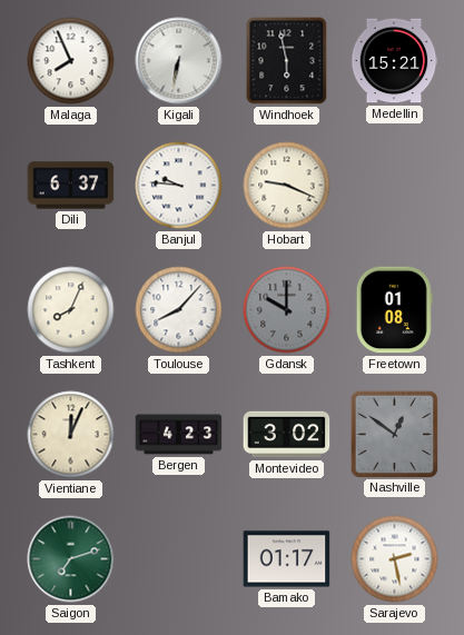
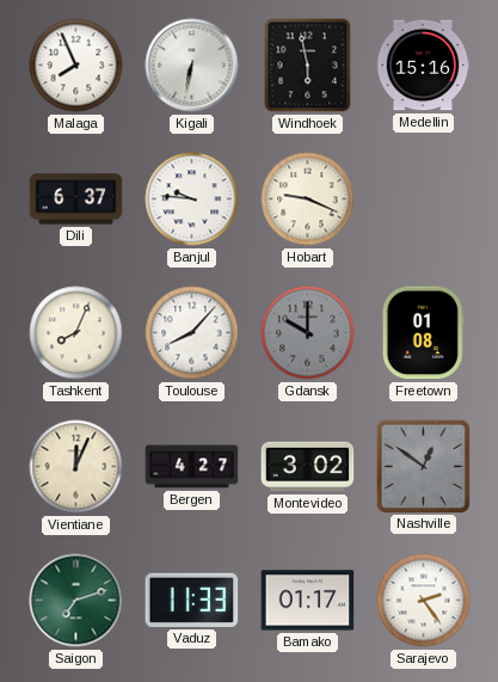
Medellin: 15:21 -> 15:16
Bergen: 4:23 -> 4:27
Vaduz: none -> 11:33
Sarajevo: 2:28 -> 2:24
